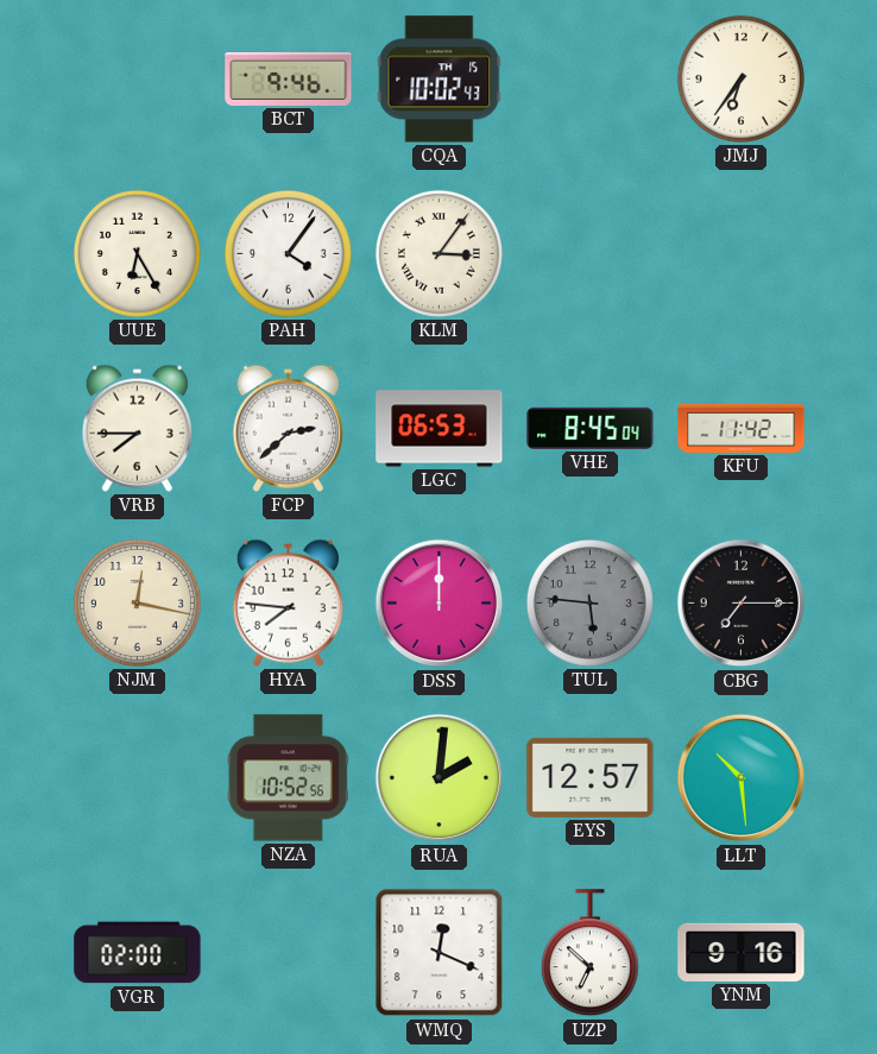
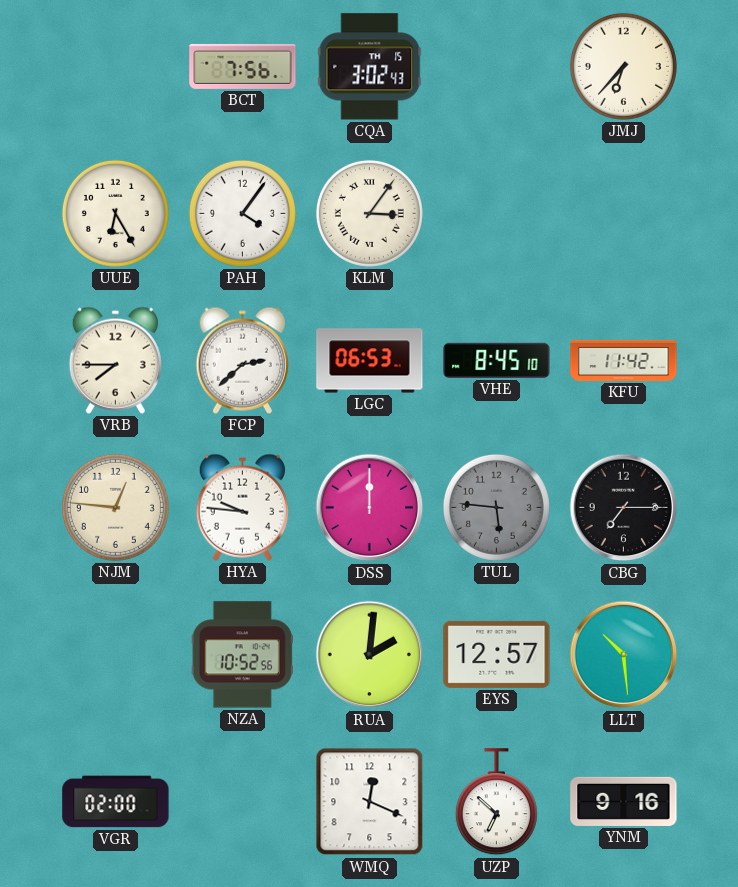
BCT: 9:46 -> 7:56
CQA: 10:02 -> 3:02
JMJ: 6:36 -> 6:37
VHE: 8:45:04 -> 8:45:10
NJM: 12:17 -> 12:46
HYA: 7:46 -> 9:46
